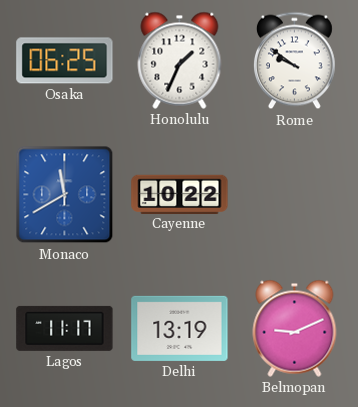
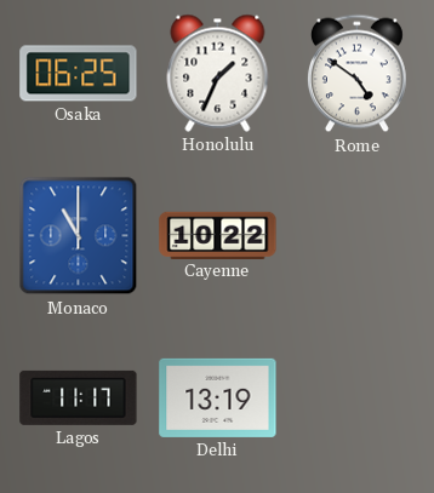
Rome: 9:51 -> 4:51
Monaco: 11:40 -> 11:00
Belmopan: 9:11 -> none
